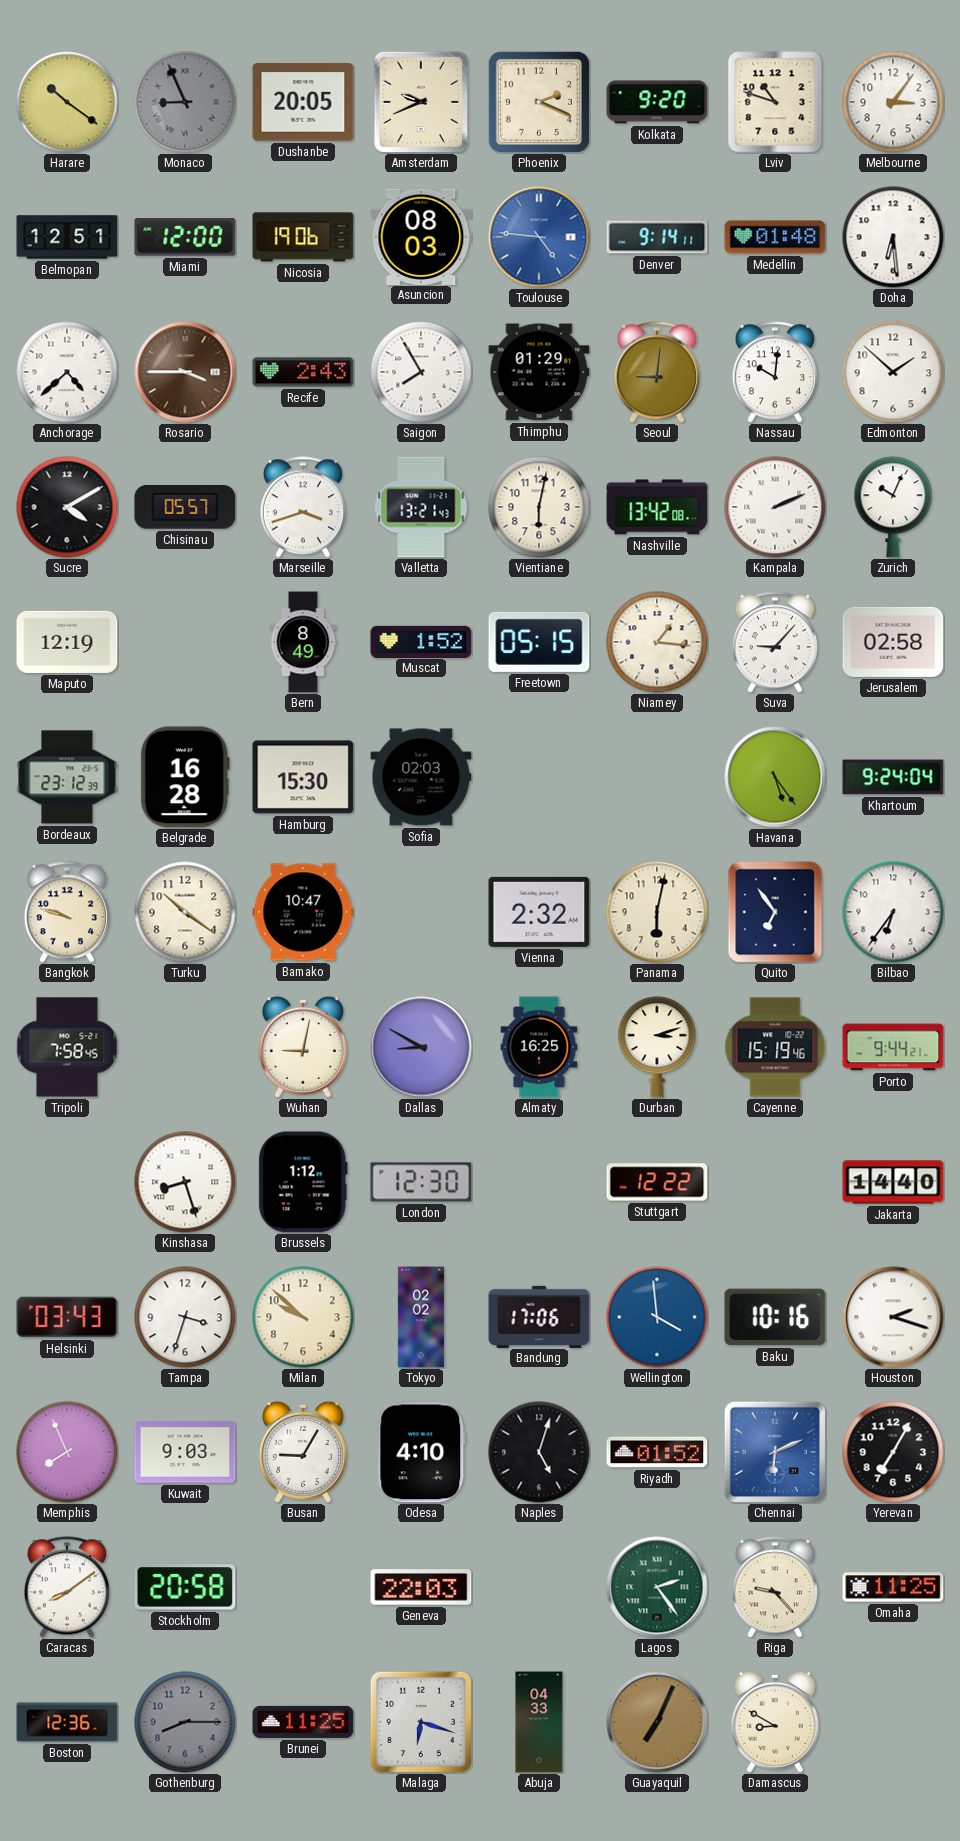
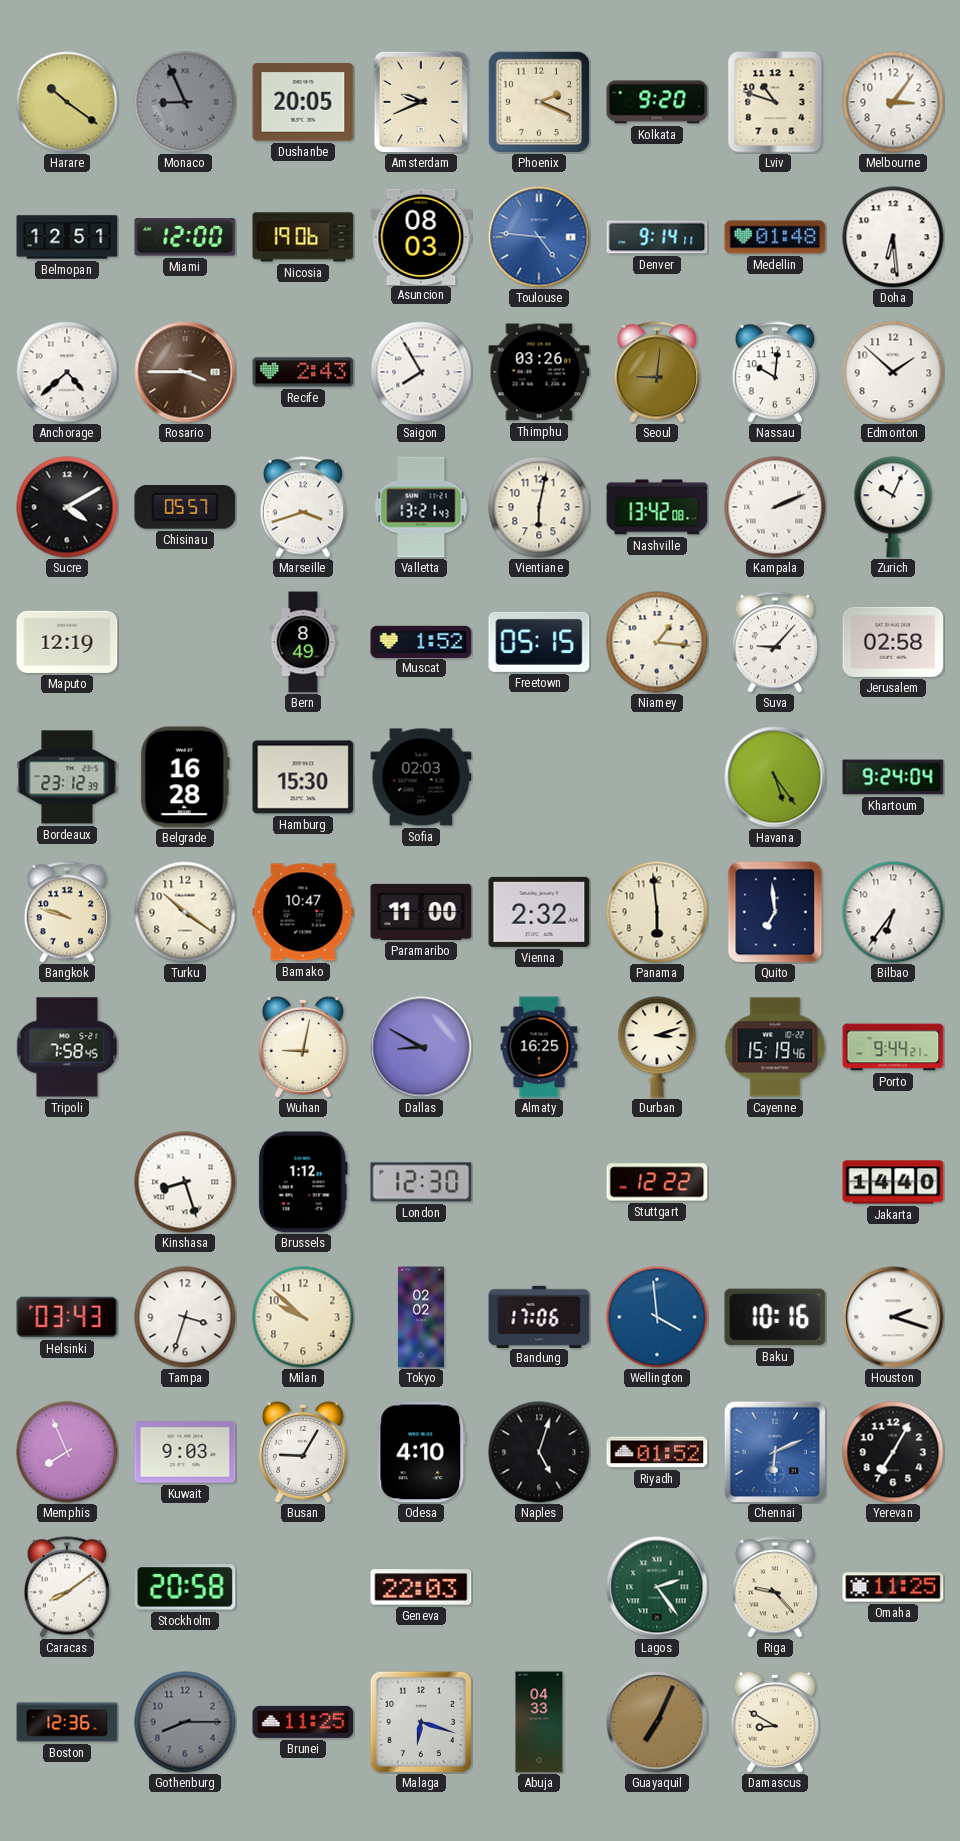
Thimphu: 01:29 -> 03:26
Paramaribo: none -> 11:00
Panama: 6:02 -> 5:59
Quito: 6:54 -> 6:59
